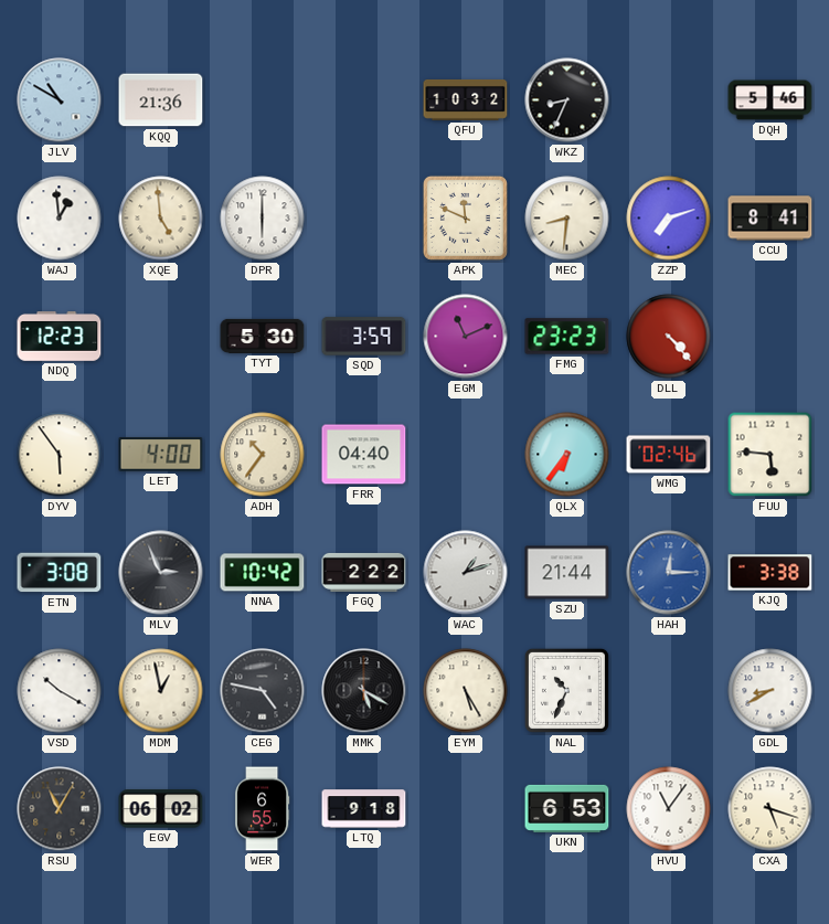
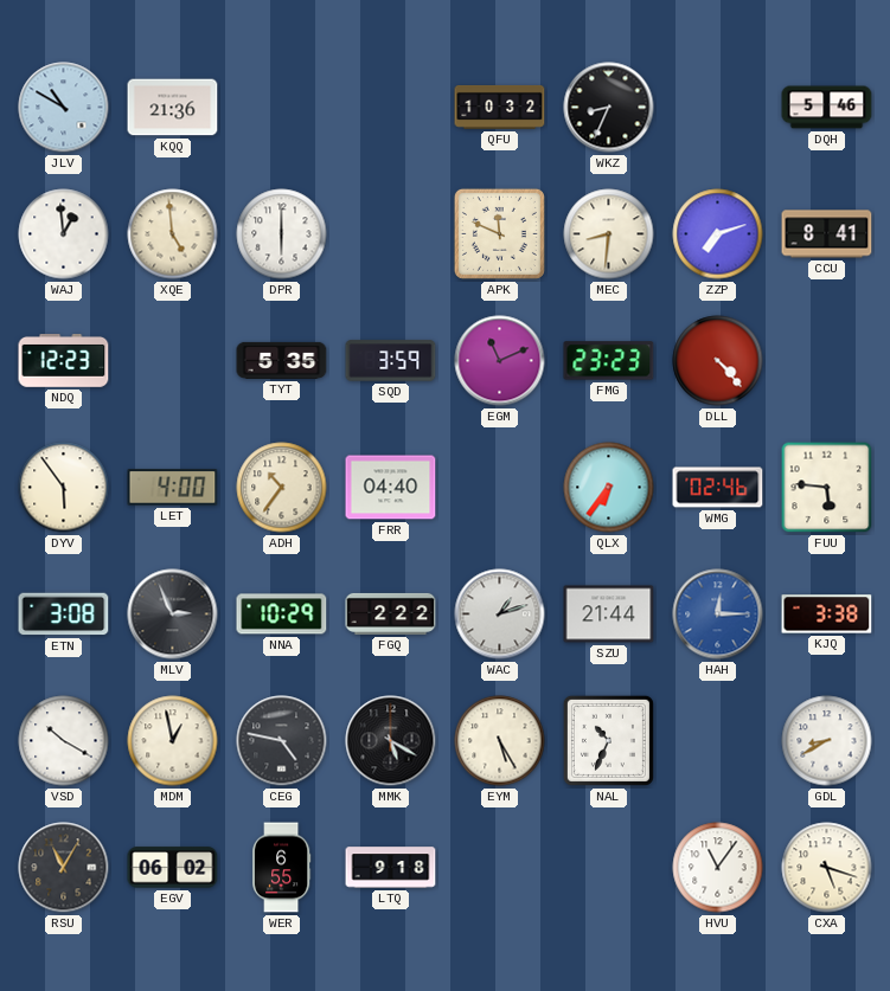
TYT: 5:30 -> 5:35
NNA: 10:42 -> 10:29
UKN: 6:53 -> none
